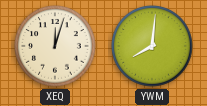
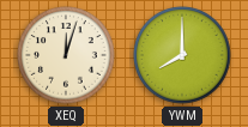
YWM: 8:01 -> 8:00
